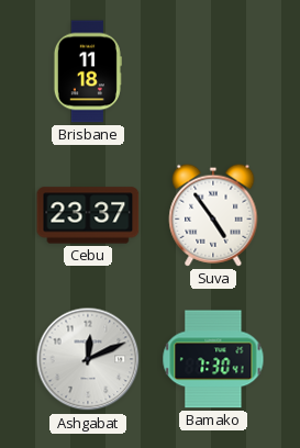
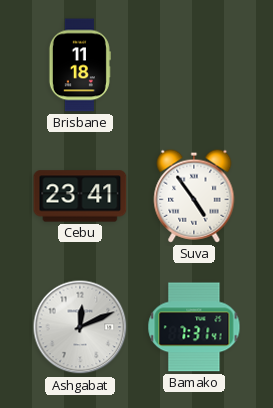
Cebu: 23:37 -> 23:41
Bamako: 7:30 -> 7:31
